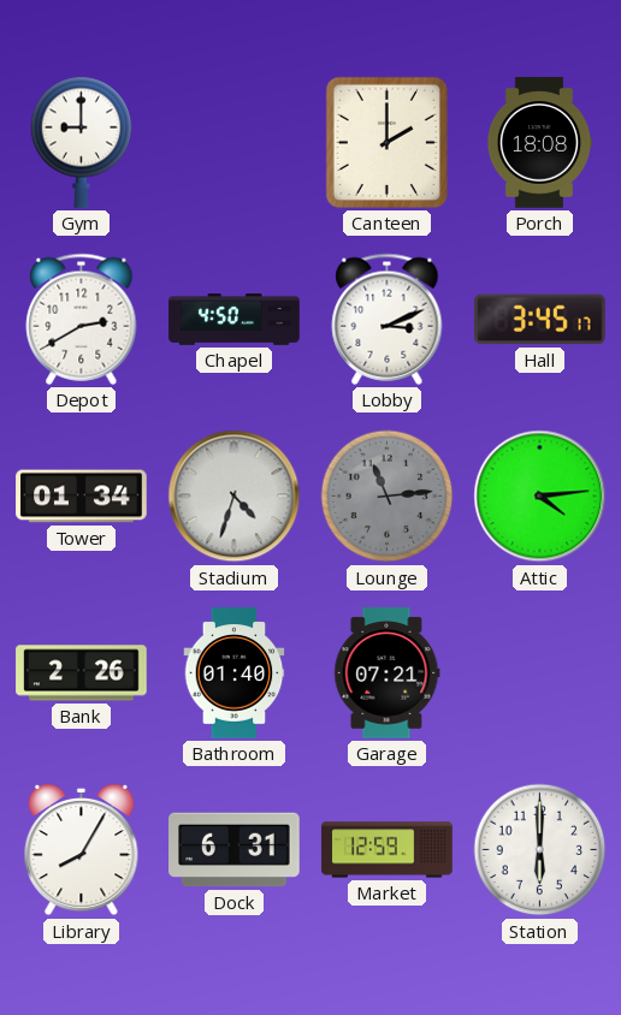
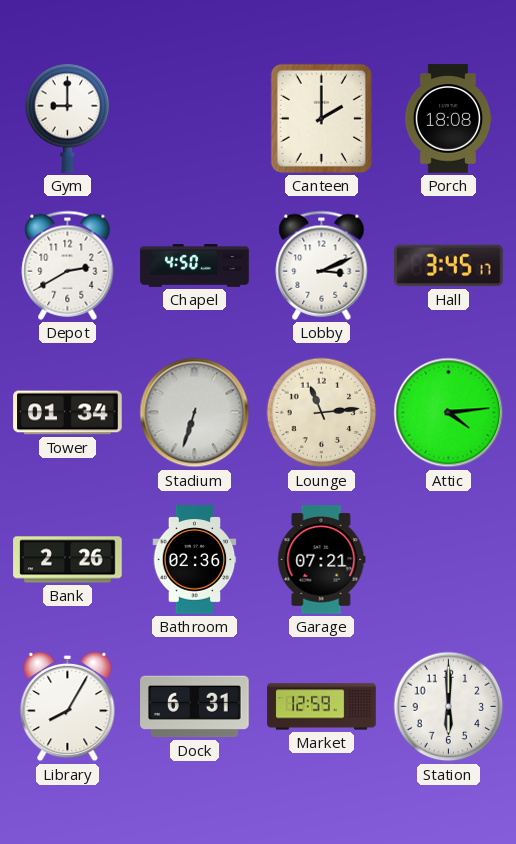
Stadium: 4:33 -> 6:33
Lounge dial: grey -> cream
Bathroom: 01:40 -> 02:36
